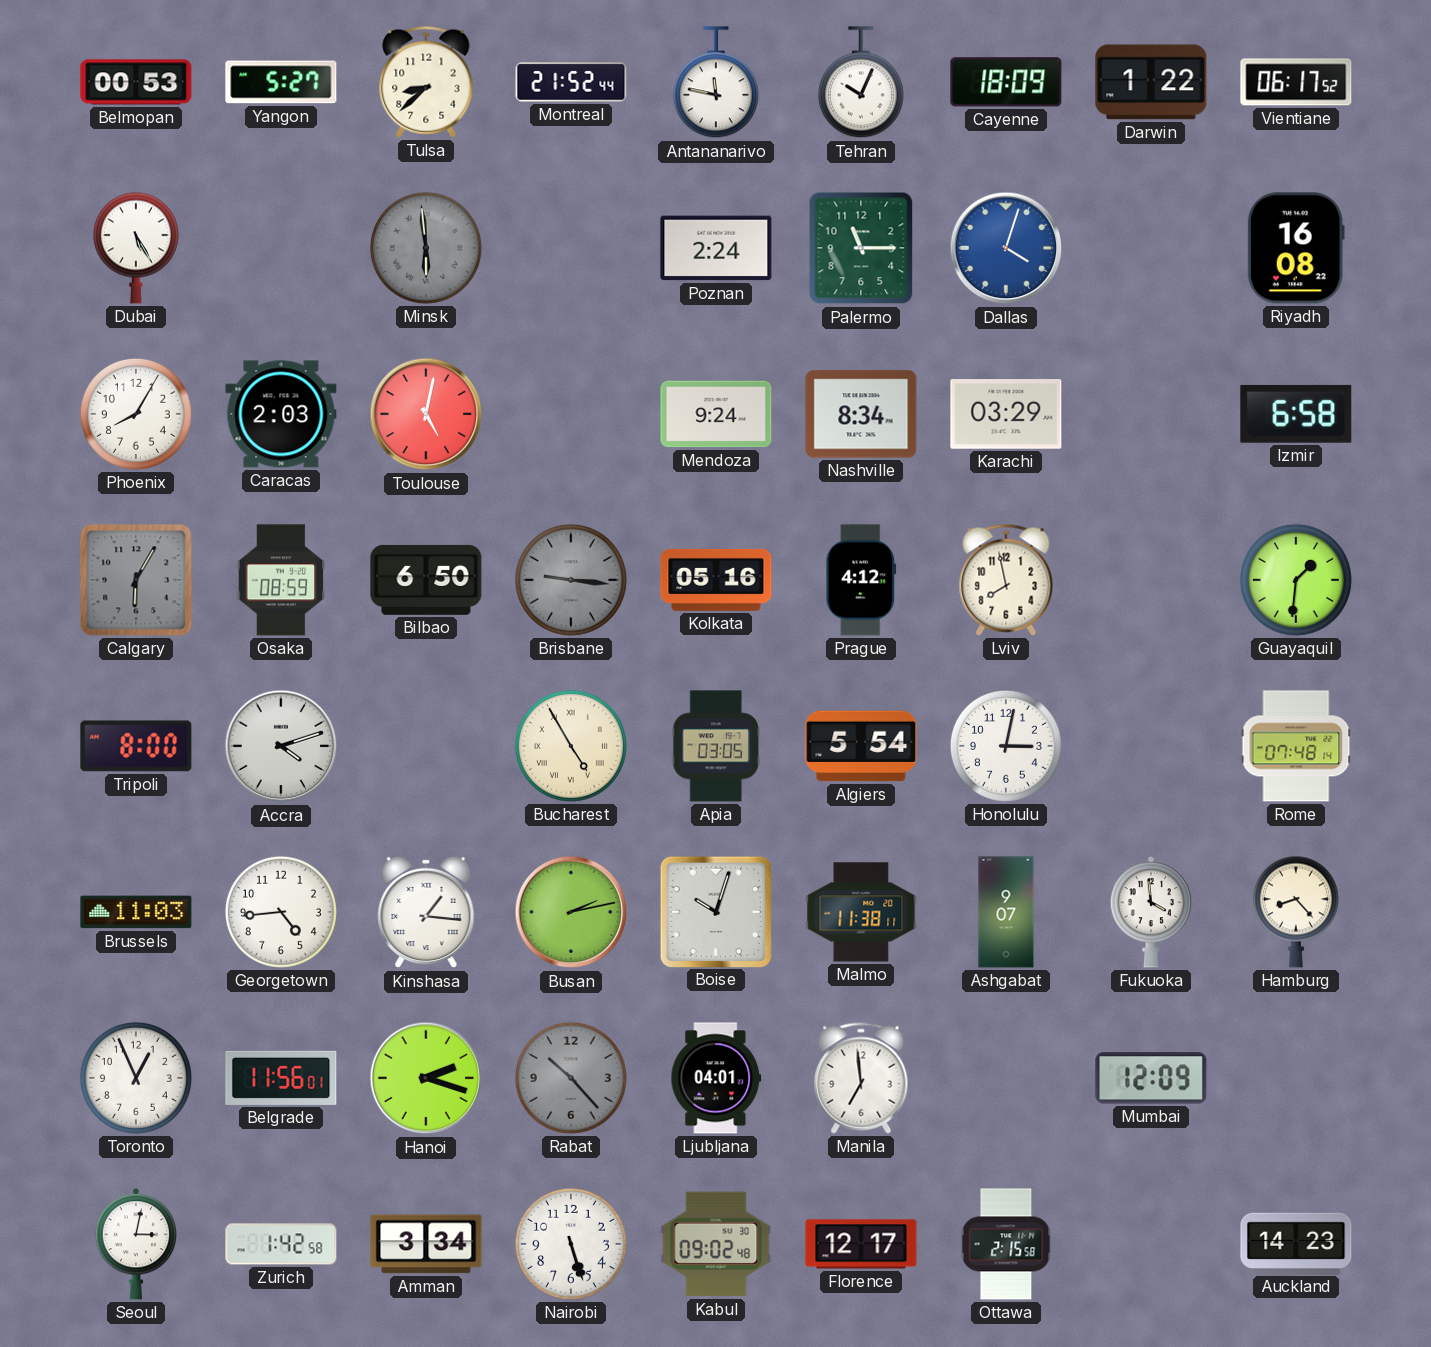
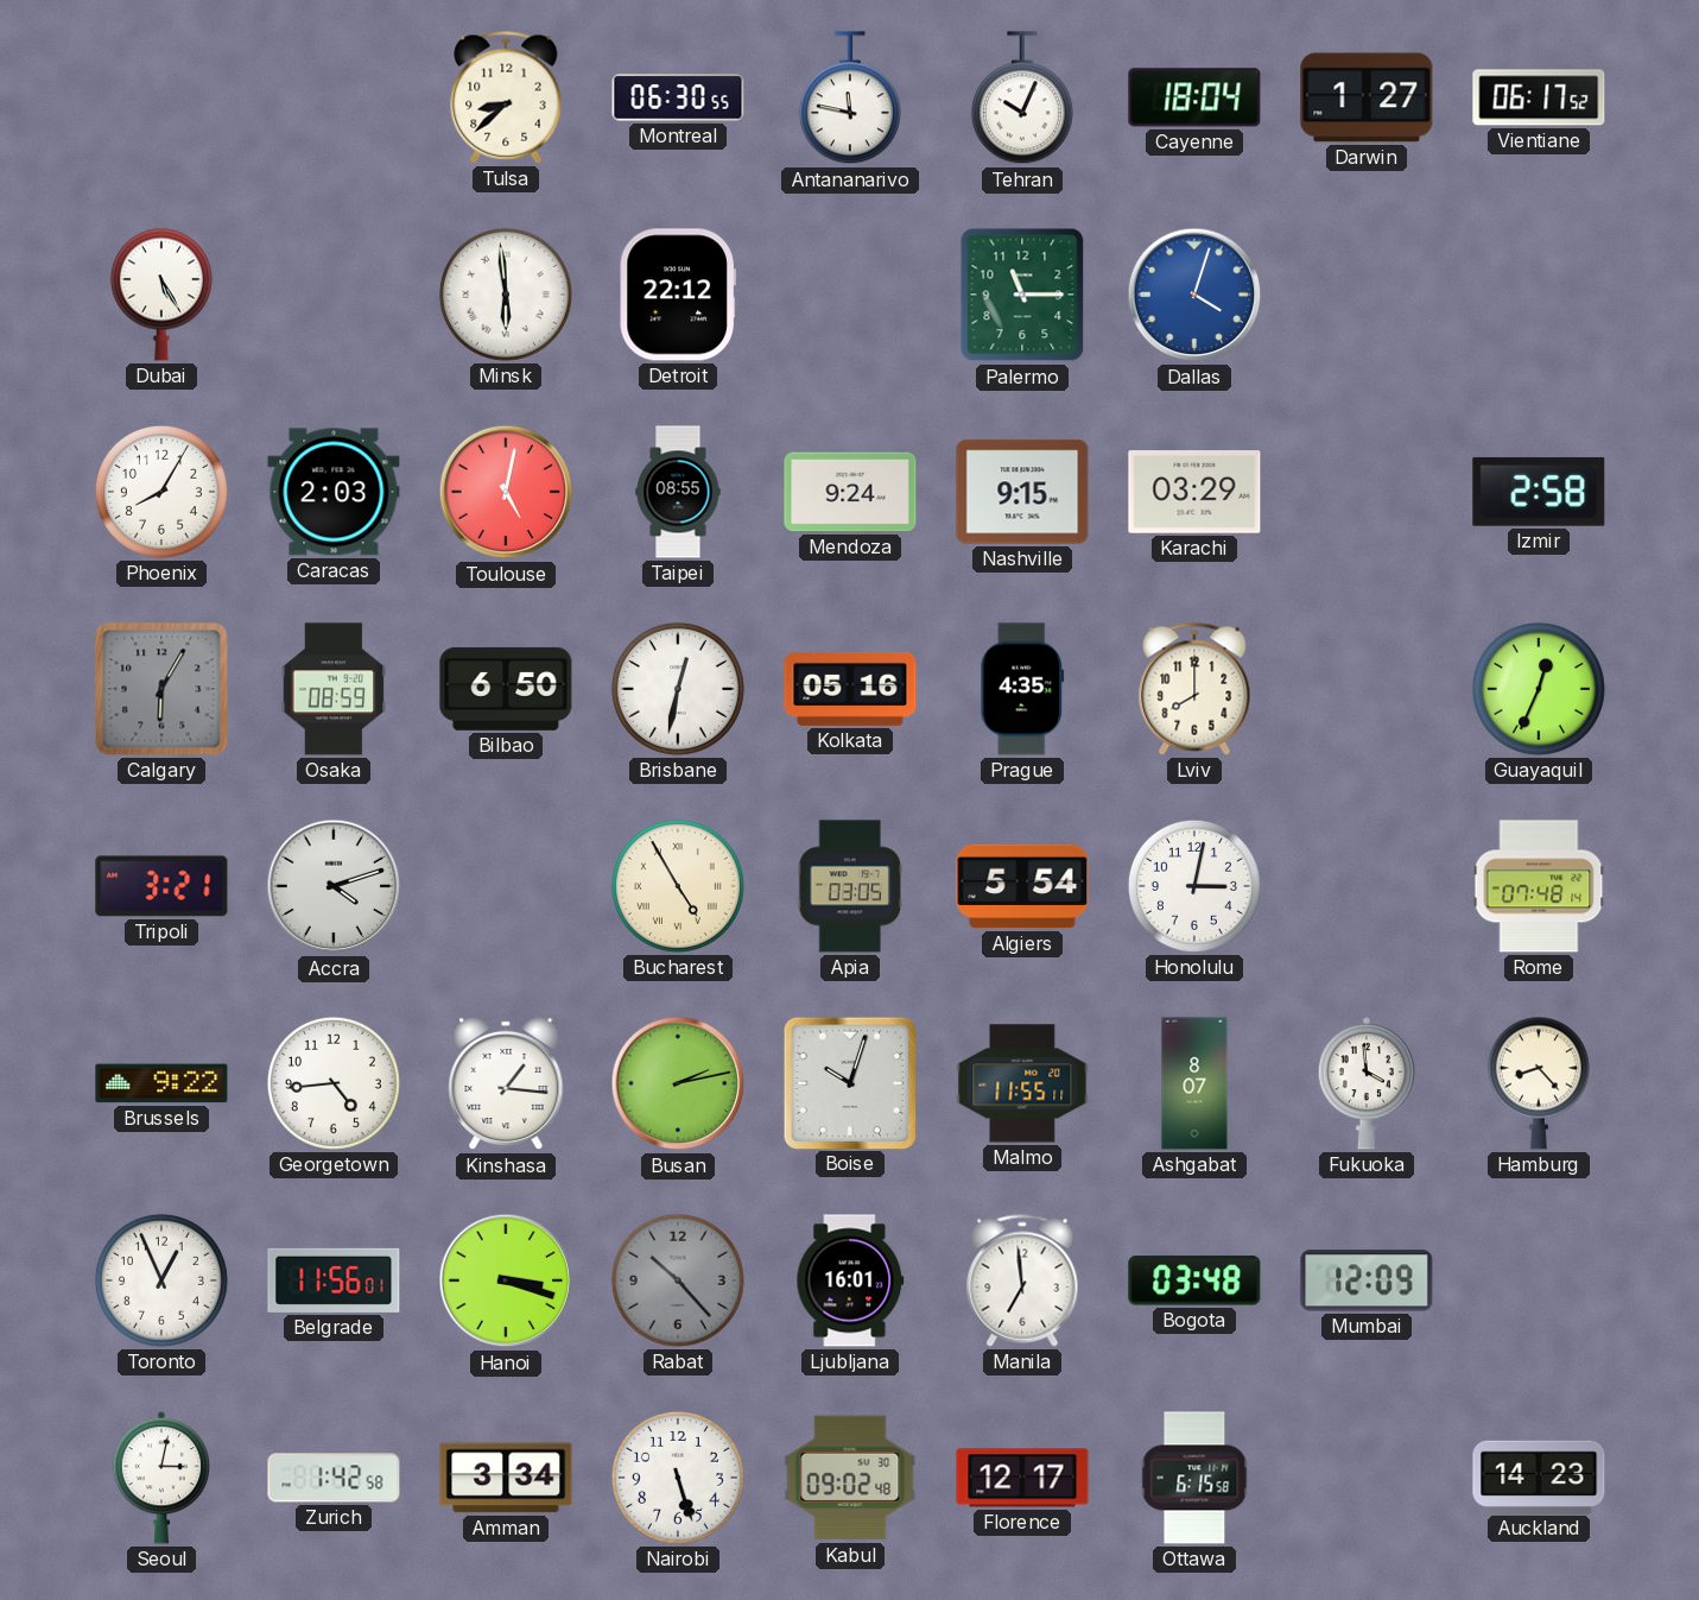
Belmopan: 00:53 -> none
Yangon: 5:27 -> none
Montreal: 21:52 -> 06:30
Cayenne: 18:09 -> 18:04
Darwin: 1:22 -> 1:27
Minsk dial: grey -> white
Detroit: none -> 22:12
Poznan: 2:24 -> none
Riyadh: 16:08 -> none
Taipei: none -> 08:55
Nashville: 8:34 -> 9:15
Izmir: 6:58 -> 2:58
Brisbane: 9:16 -> 12:32
Brisbane dial: grey -> white
Prague: 4:12 -> 4:35
Lviv: 7:58 -> 8:00
Guayaquil: 1:31 -> 12:34
Tripoli: 8:00 -> 3:21
Brussels: 11:03 -> 9:22
Malmo: 11:38 -> 11:55
Ashgabat: 9:07 -> 8:07
Hanoi: 2:18 -> 3:18
Ljubljana: 04:01 -> 16:01
Bogota: none -> 03:48
Ottawa: 2:15 -> 6:15
